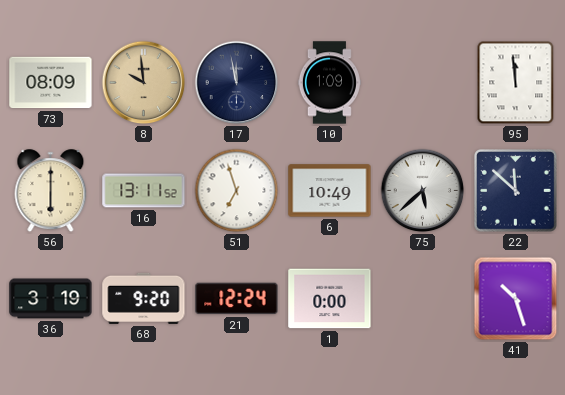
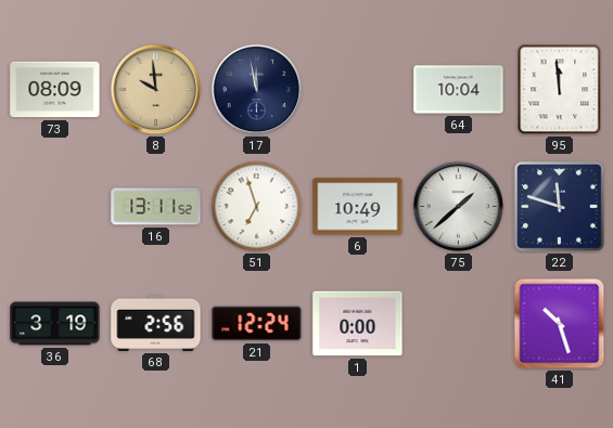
10: 1:09 -> none
64: none -> 10:04
56: 6:00 -> none
75: 5:38 -> 1:38
22: 11:52 -> 11:48
68: 9:20 -> 2:56
